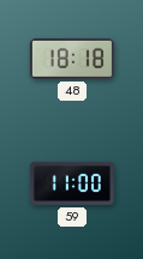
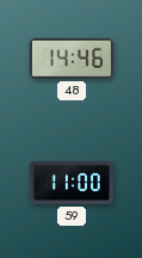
48: 18:18 -> 14:46
